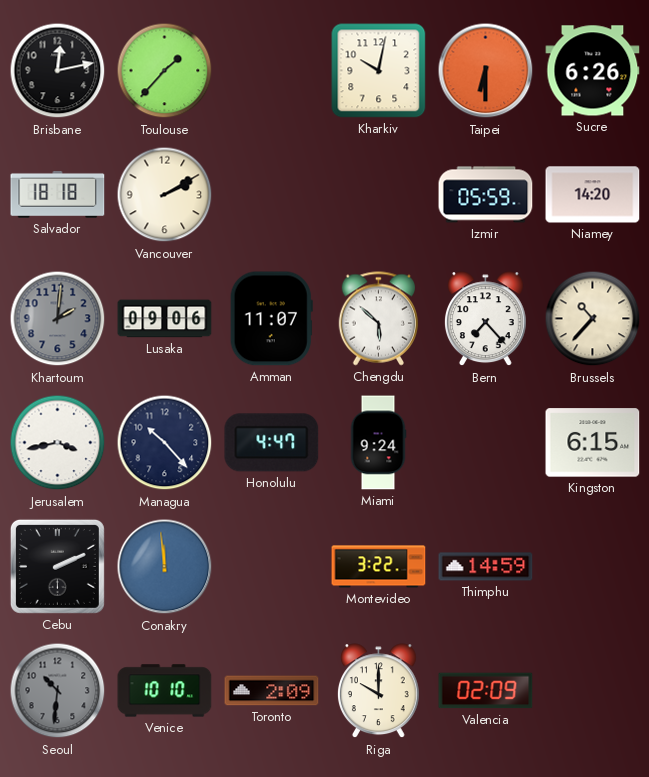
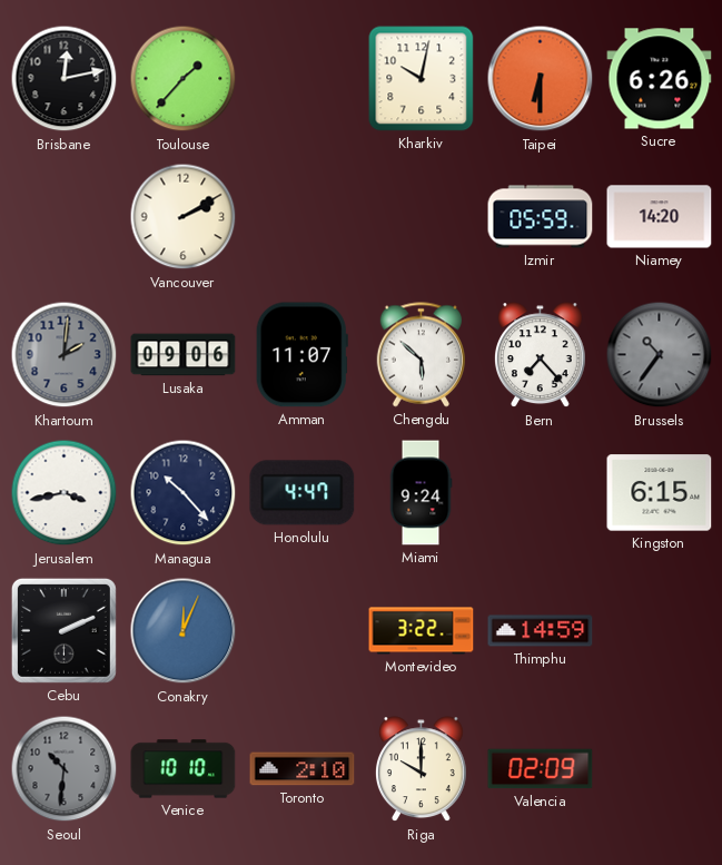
Salvador: 18:18 -> none
Brussels: 10:37 -> 10:36
Brussels dial: cream -> grey
Conakry: 11:59 -> 12:04
Toronto: 2:09 -> 2:10
